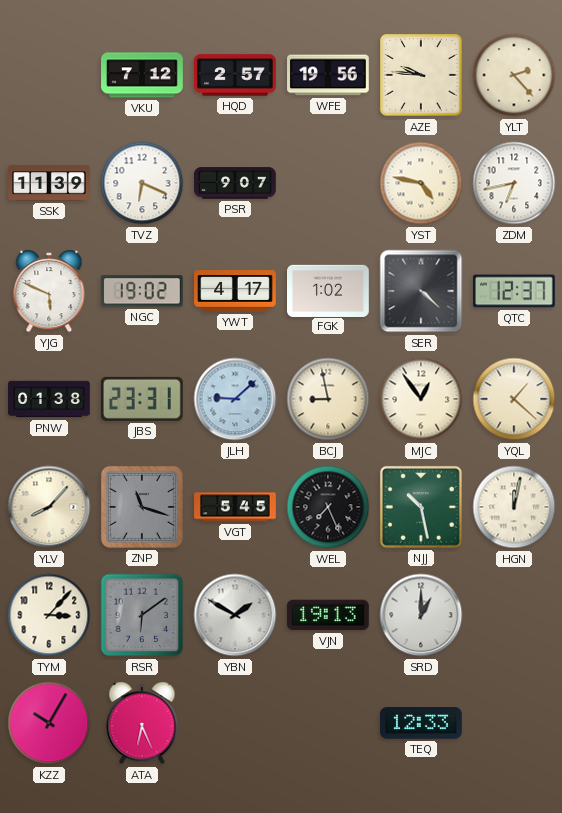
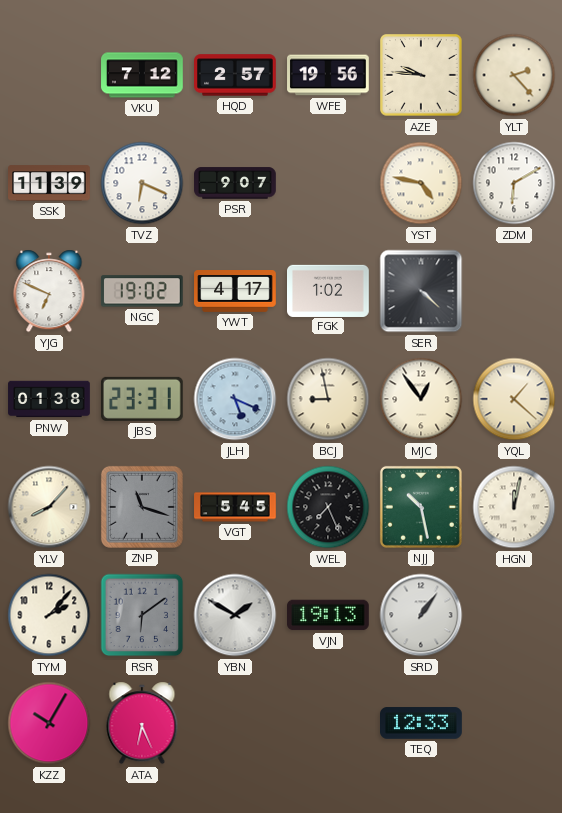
ZDM: 6:43 -> 6:10
YJG: 5:49 -> 6:49
QTC: 12:37 -> none
JLH: 9:08 -> 5:19
TYM: 3:07 -> 2:07
SRD: 1:00 -> 1:06
